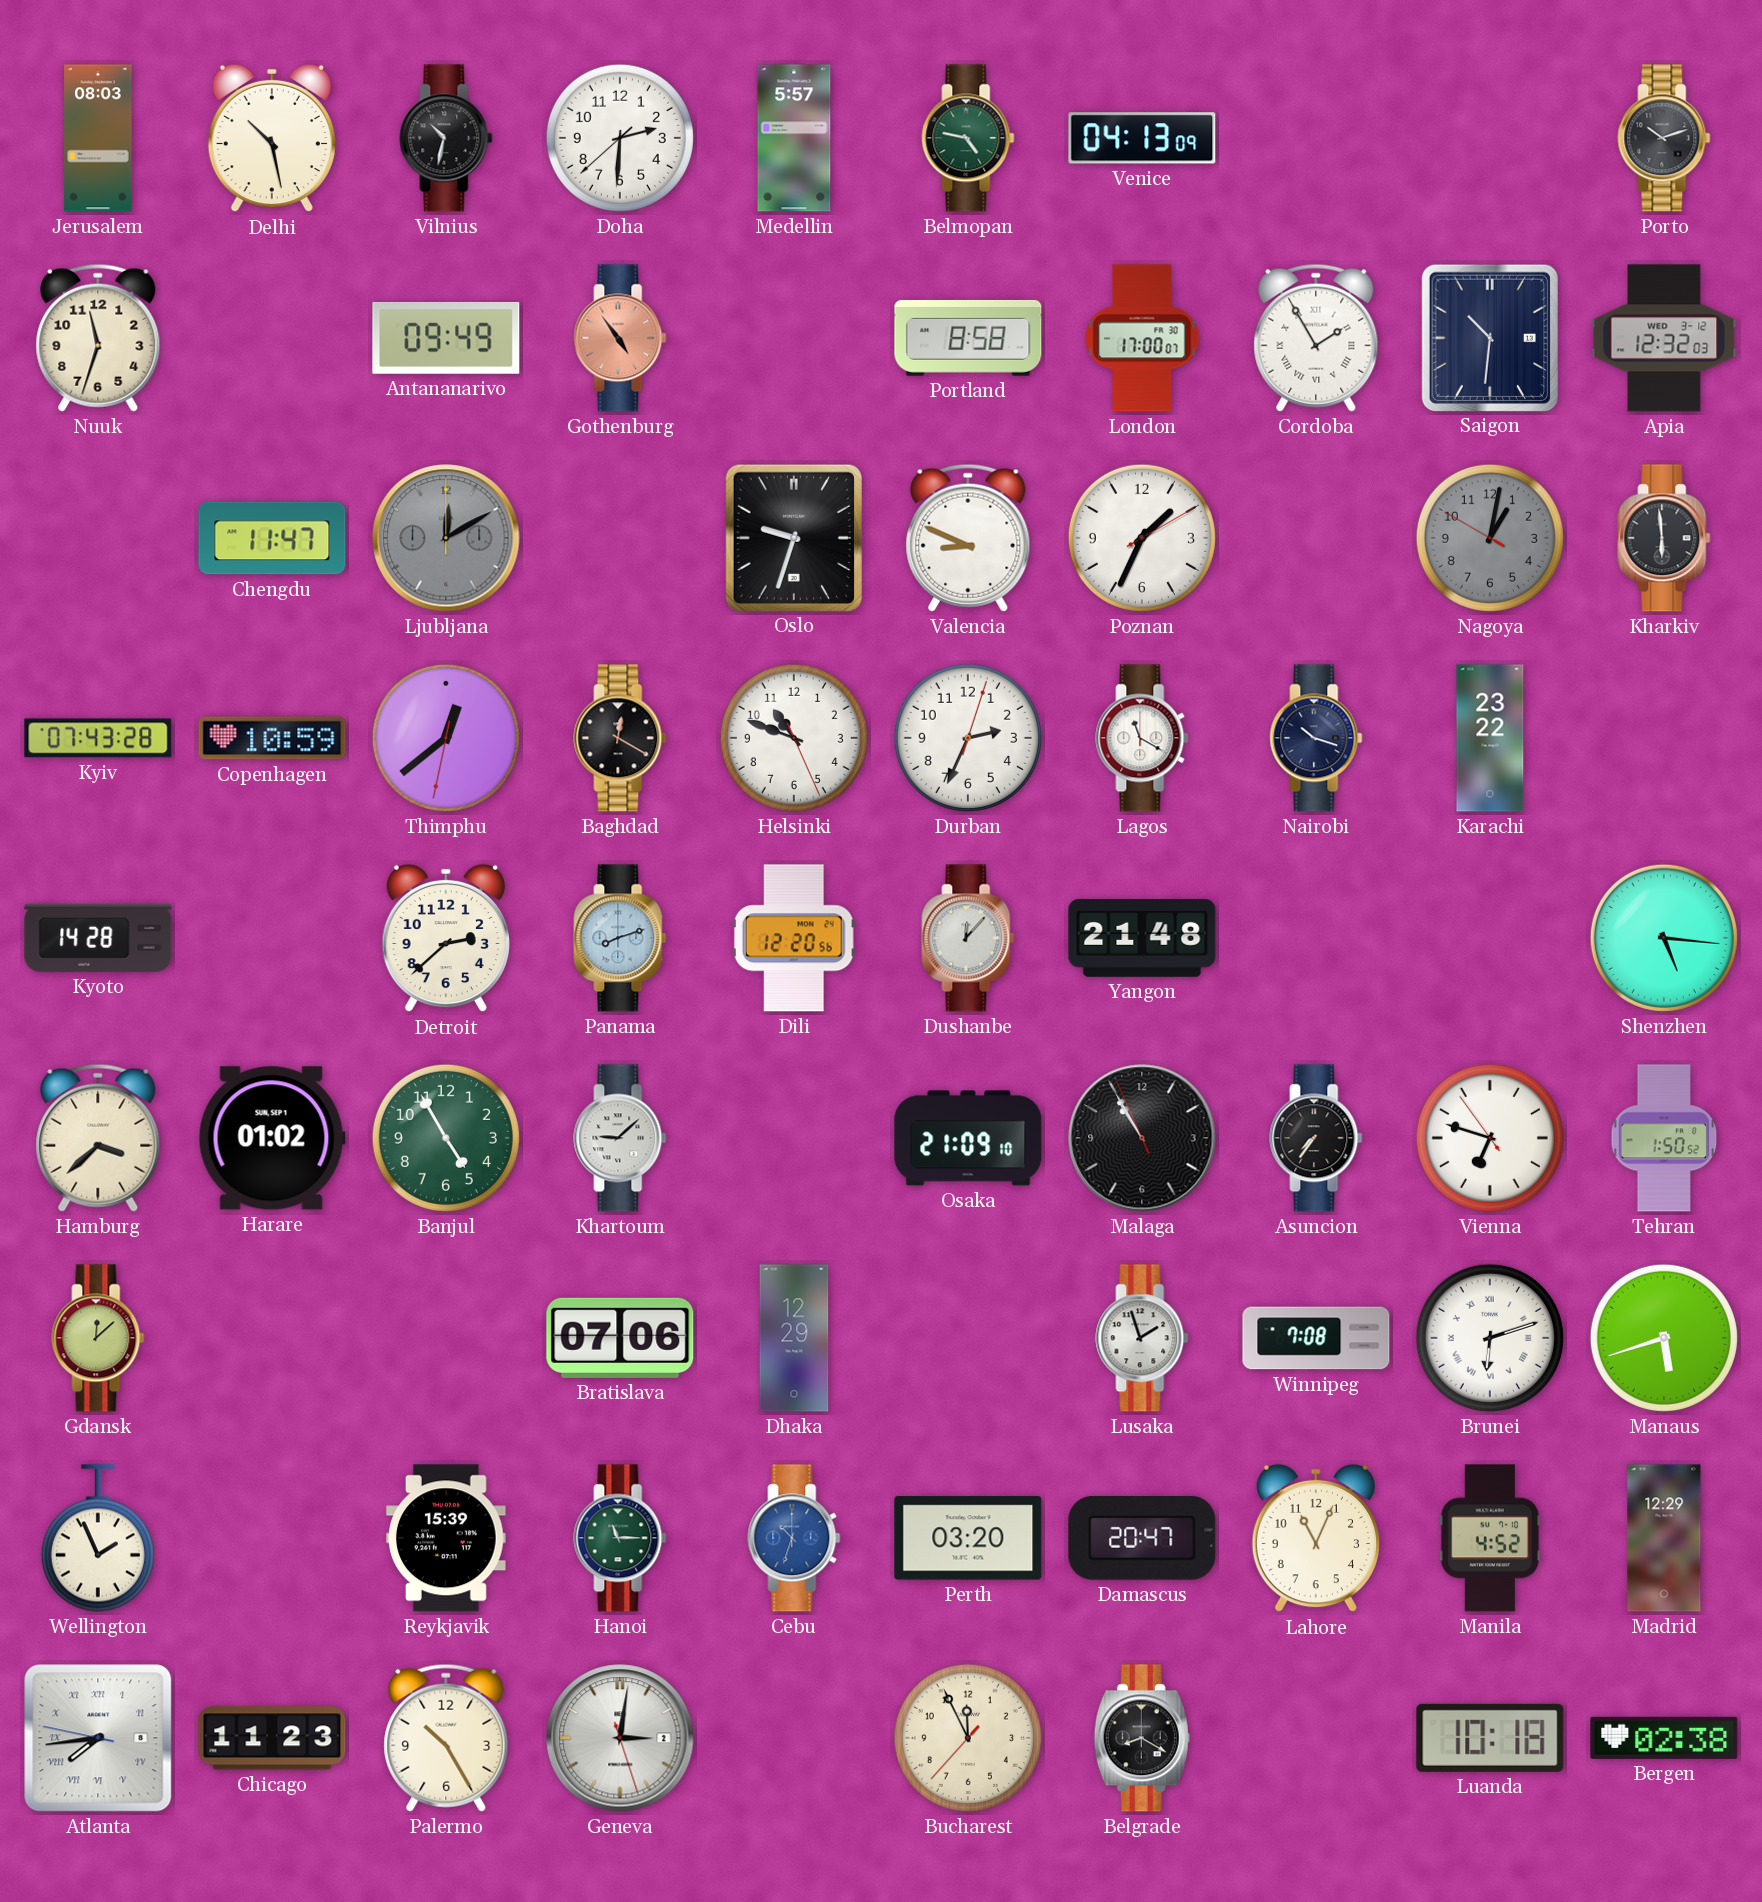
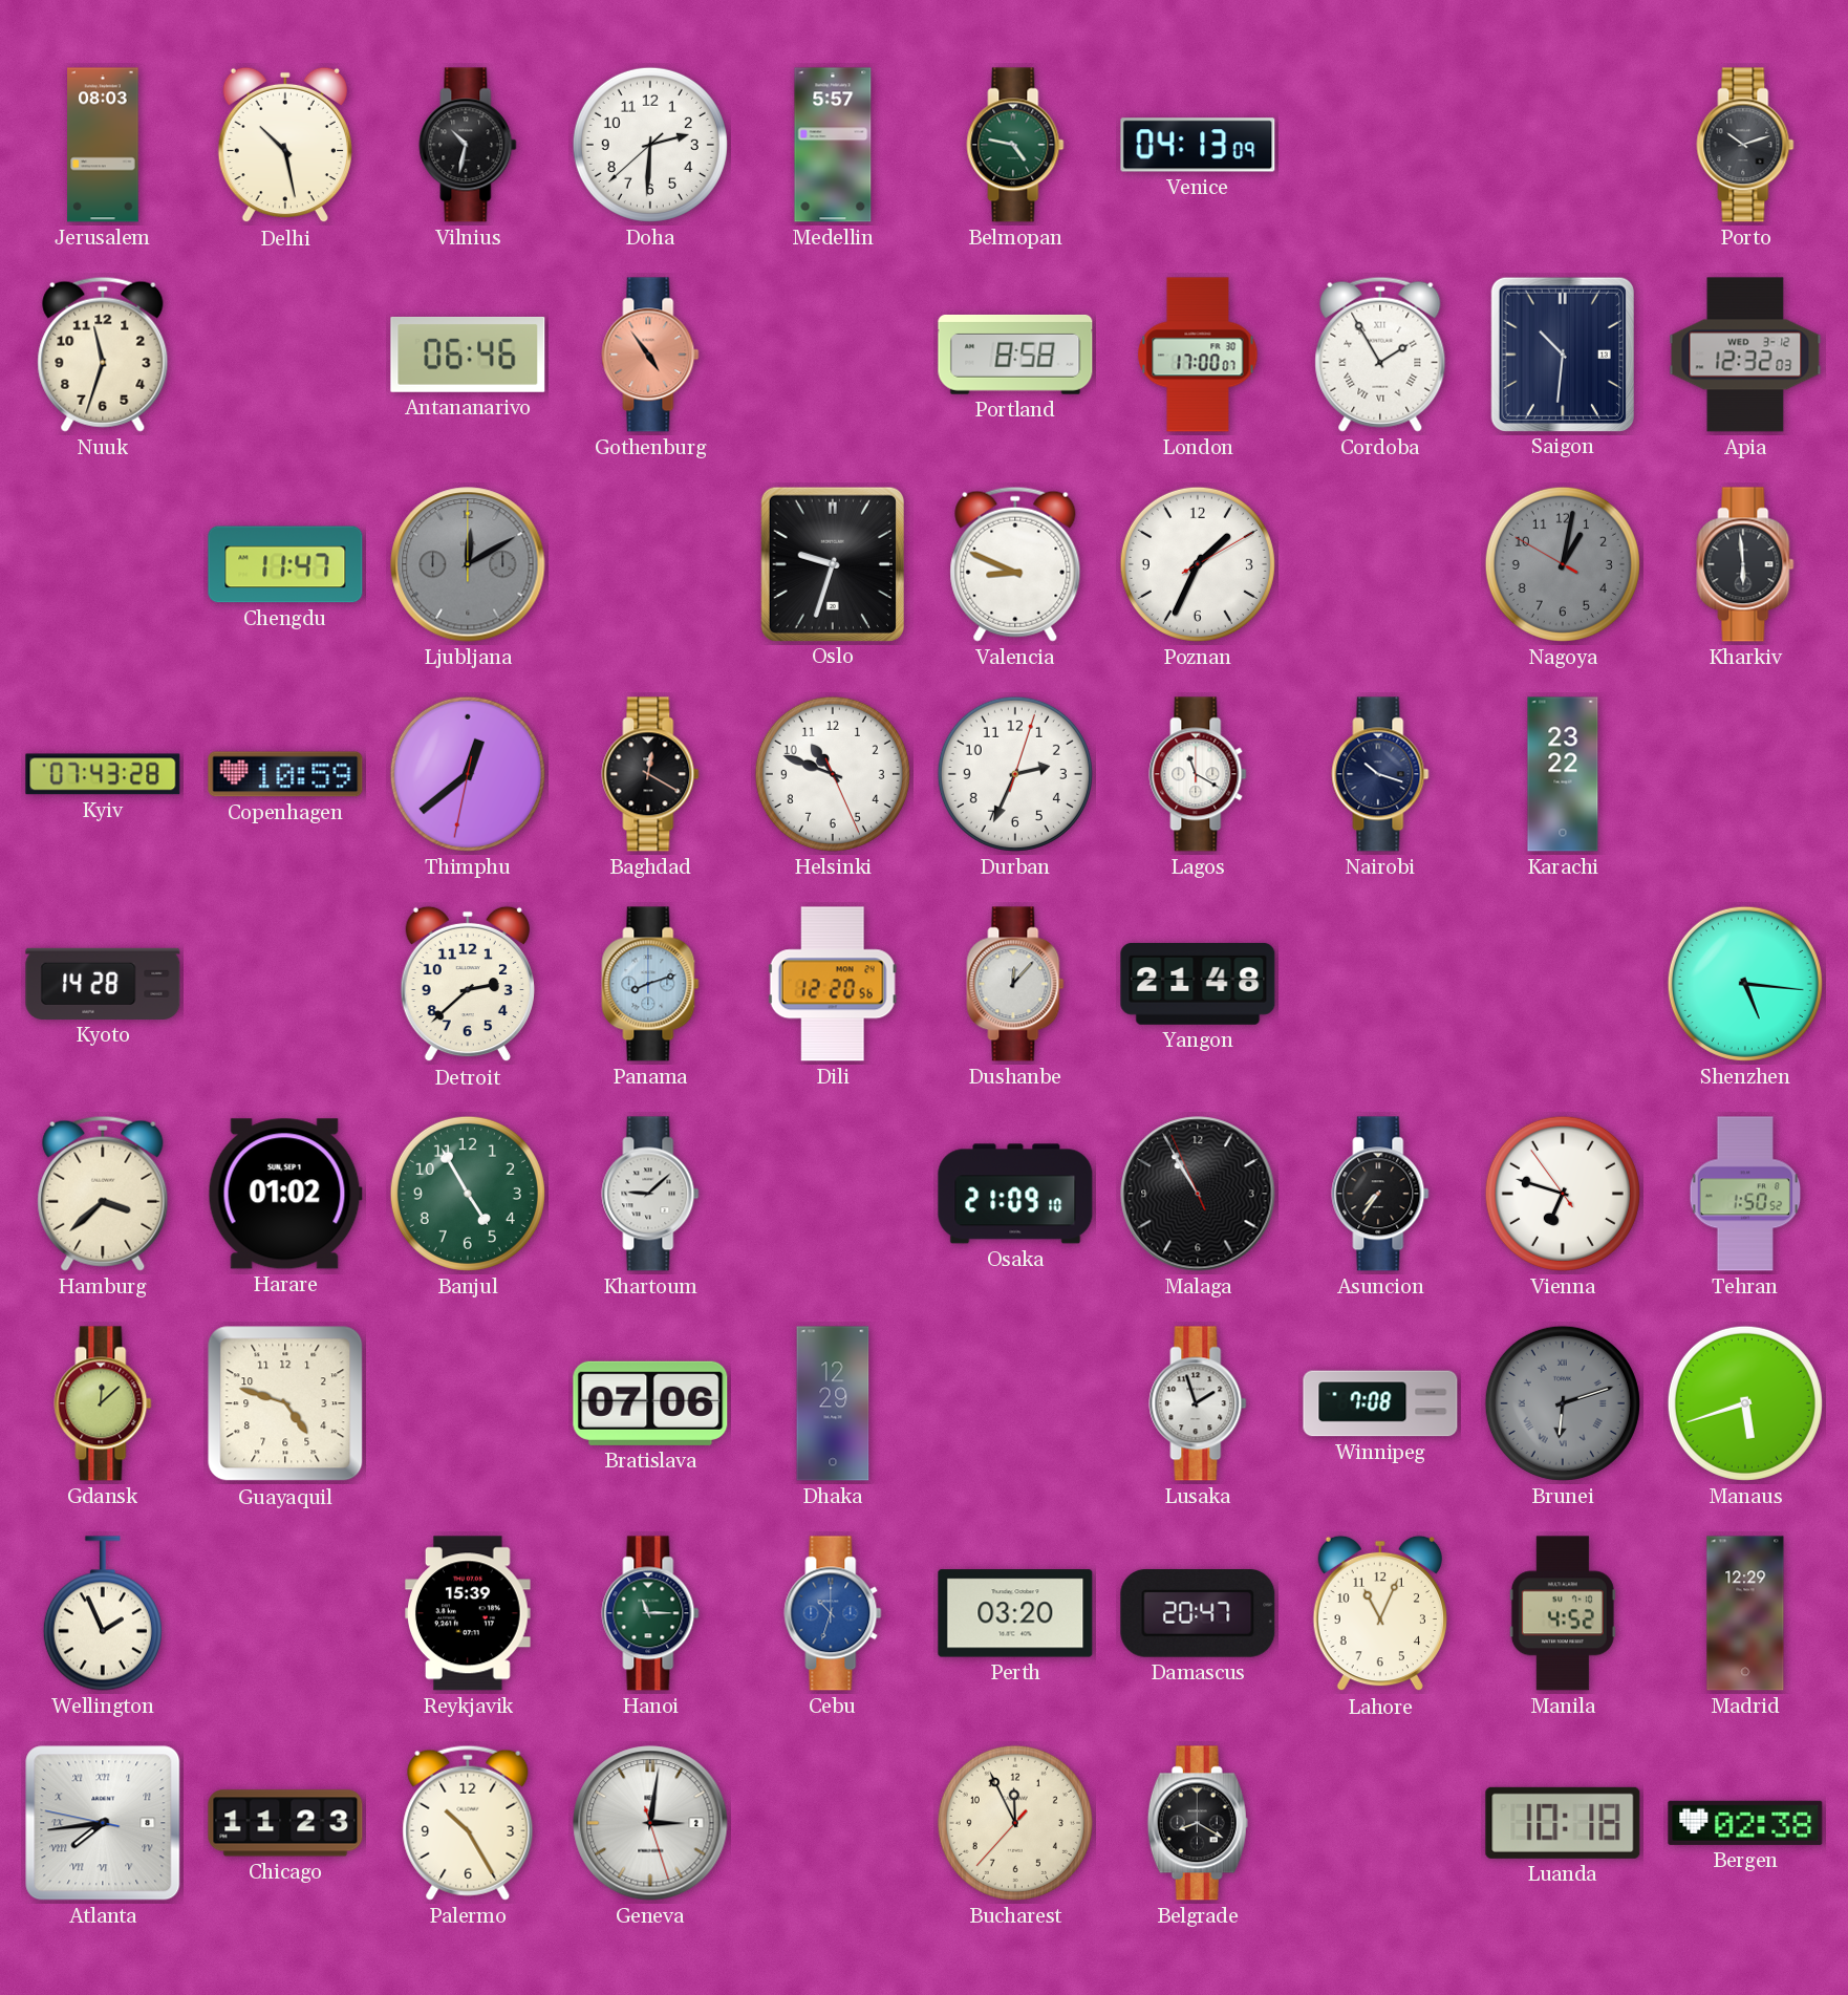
Antananarivo: 09:49 -> 06:46
Guayaquil: none -> 4:48
Brunei dial: white -> grey
